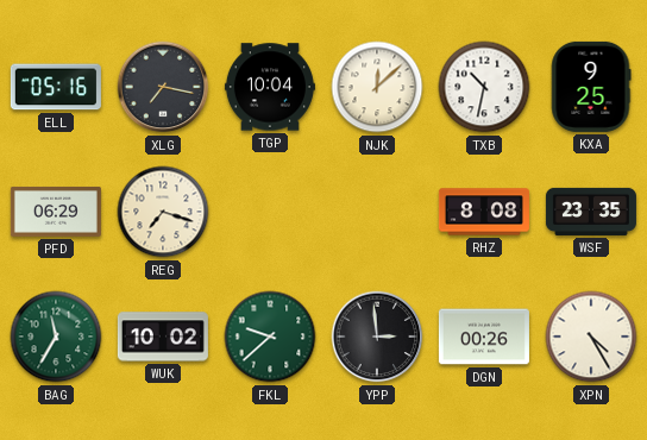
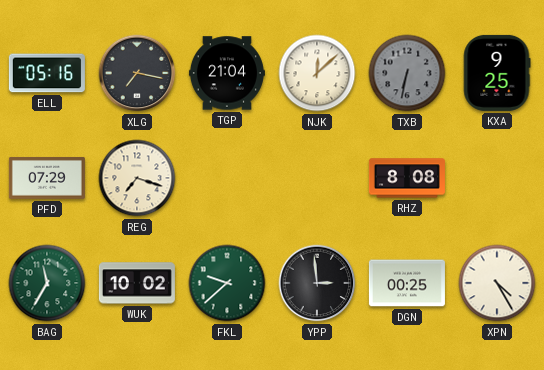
TGP: 10:04 -> 21:04
TXB: 10:32 -> 6:32
TXB dial: white -> grey
PFD: 06:29 -> 07:29
WSF: 23:35 -> none
DGN: 00:26 -> 00:25
